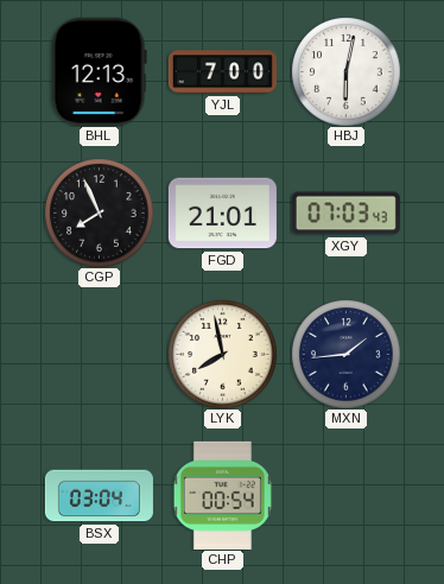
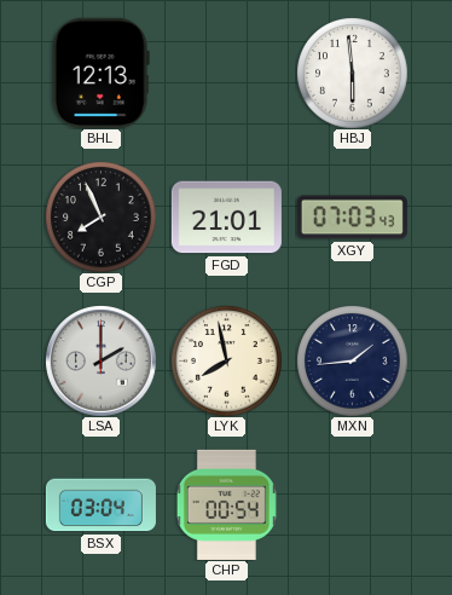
YJL: 7:00 -> none
HBJ: 6:02 -> 5:59
LSA: none -> 2:00
